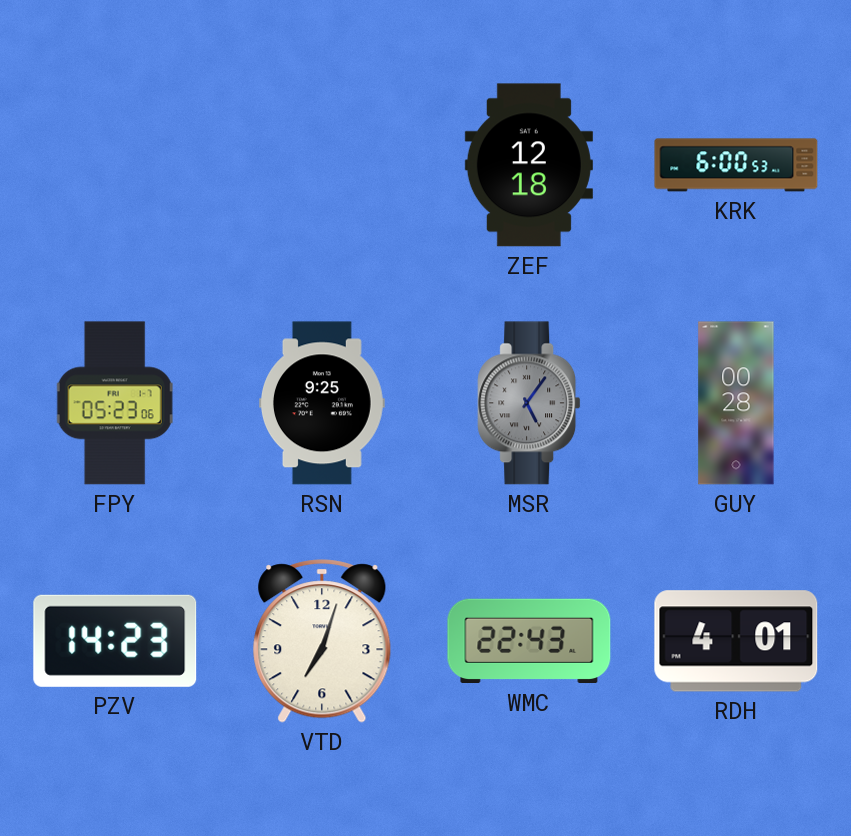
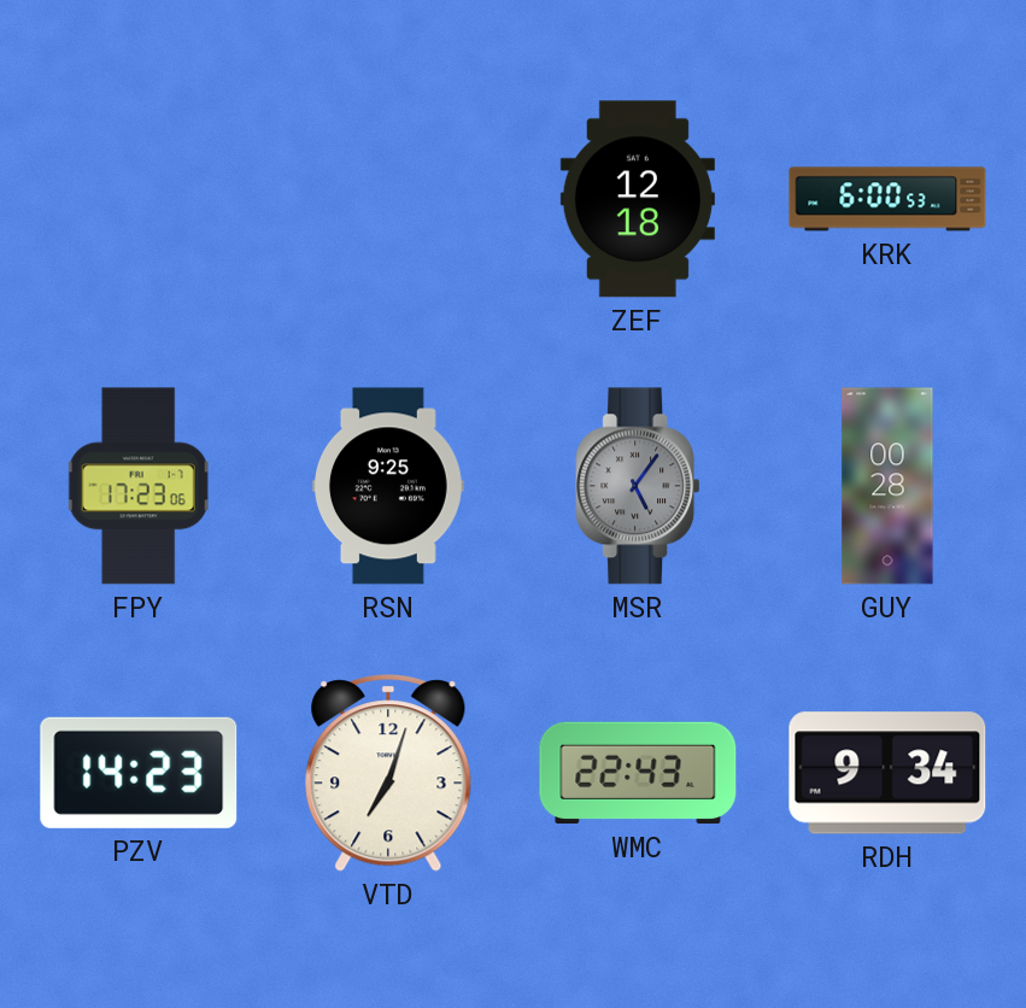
FPY: 05:23 -> 17:23
RDH: 4:01 -> 9:34
